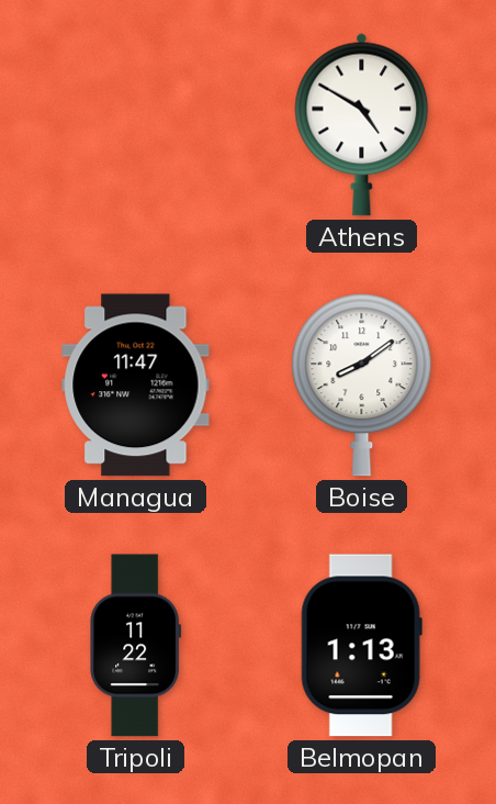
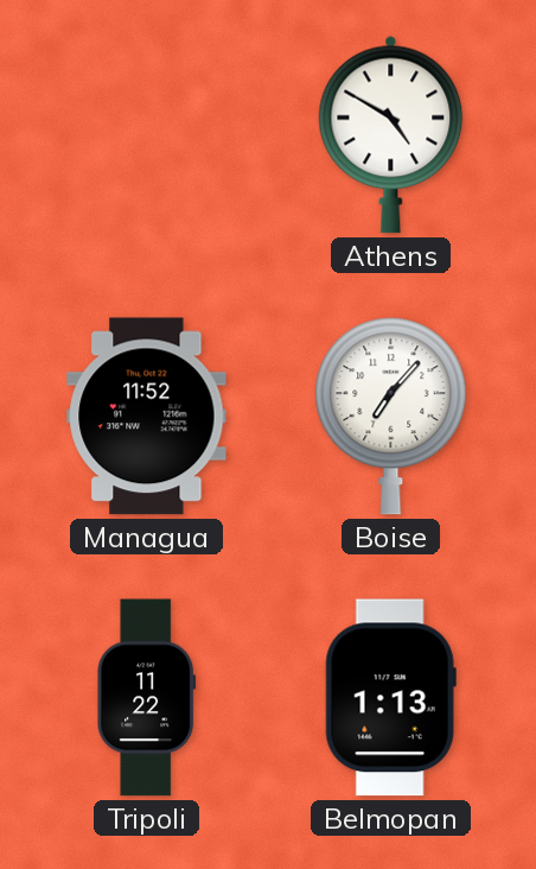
Managua: 11:47 -> 11:52
Boise: 8:09 -> 7:07
